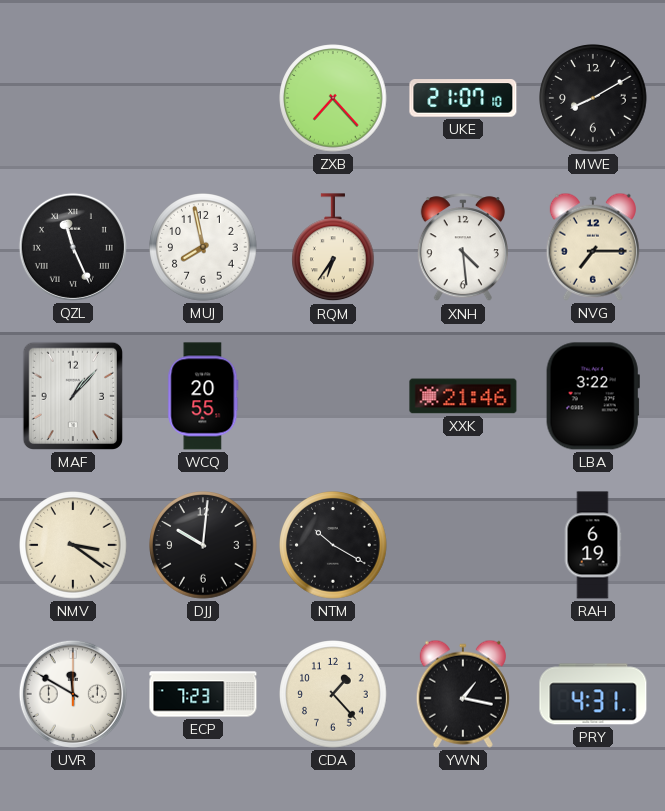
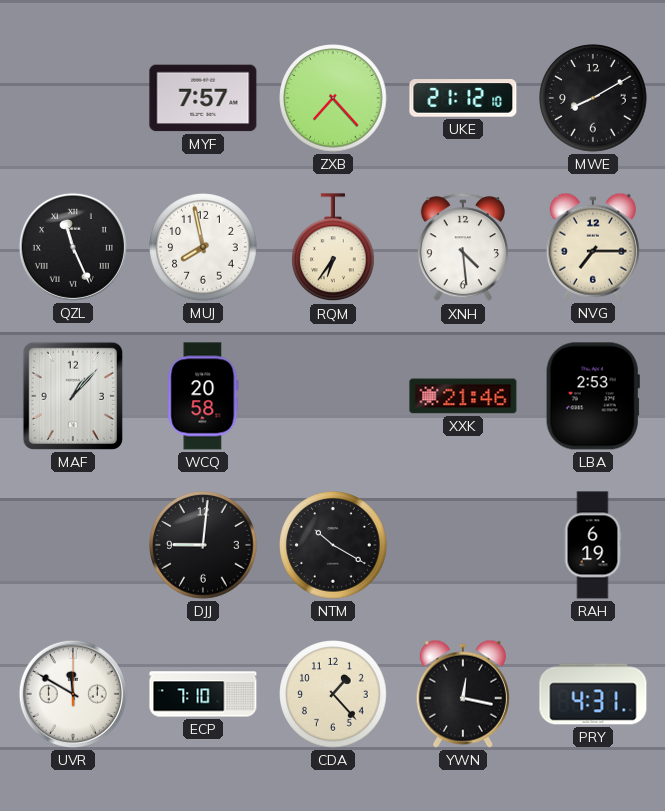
MYF: none -> 7:57
UKE: 21:07 -> 21:12
WCQ: 20:55 -> 20:58
LBA: 3:22 -> 2:53
NMV: 3:21 -> none
DJJ: 10:01 -> 9:01
ECP: 7:23 -> 7:10
YWN: 1:17 -> 12:17
